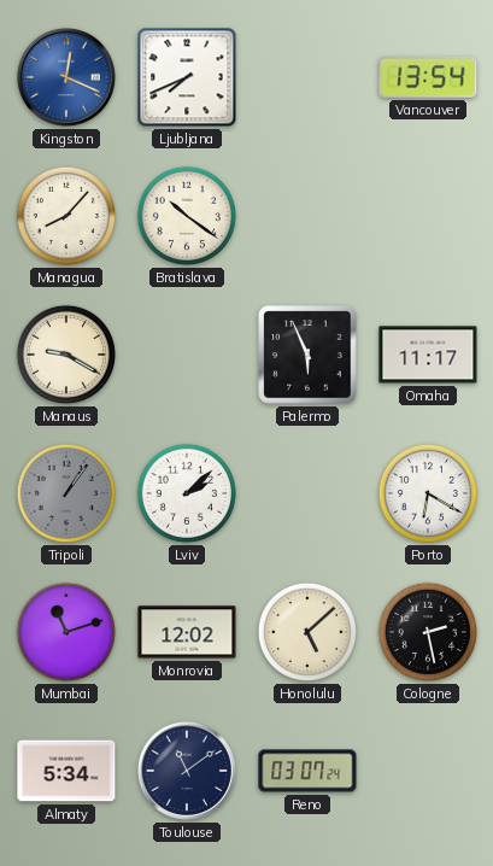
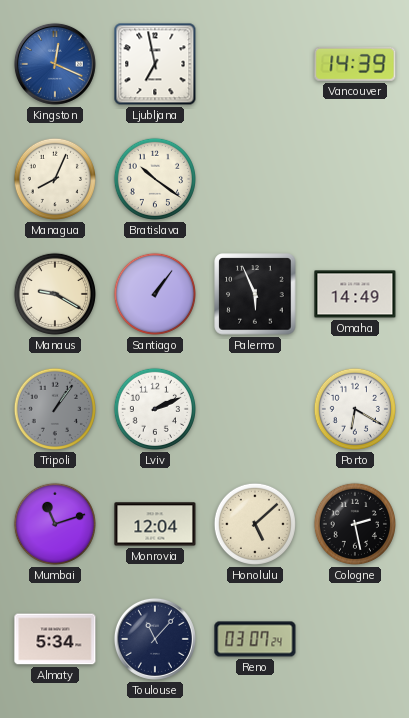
Ljubljana: 7:41 -> 6:58
Vancouver: 13:54 -> 14:39
Managua: 8:07 -> 8:04
Santiago: none -> 1:06
Omaha: 11:17 -> 14:49
Lviv: 2:08 -> 2:11
Monrovia: 12:02 -> 12:04
Toulouse: 11:09 -> 11:07
